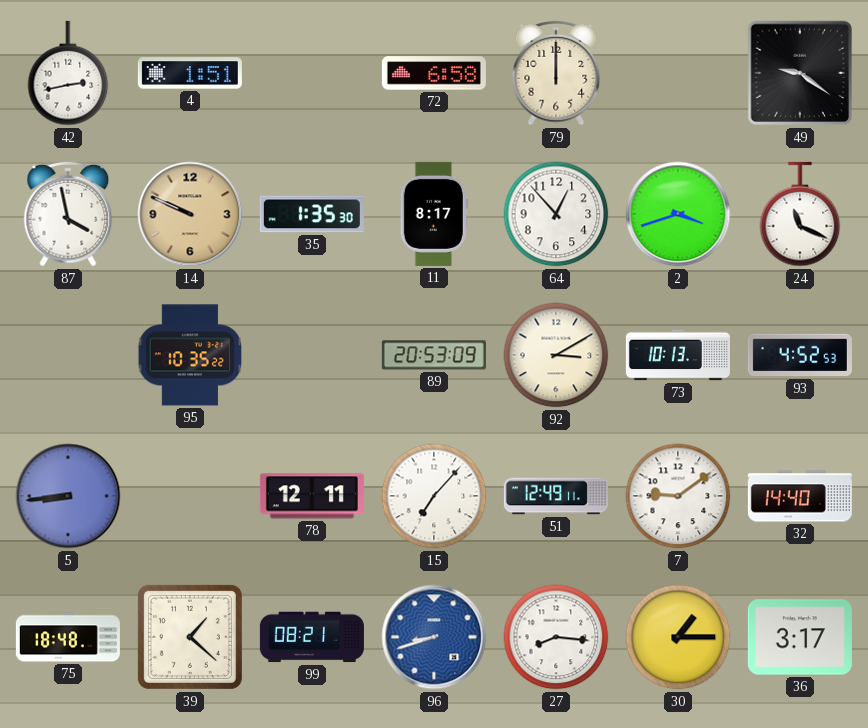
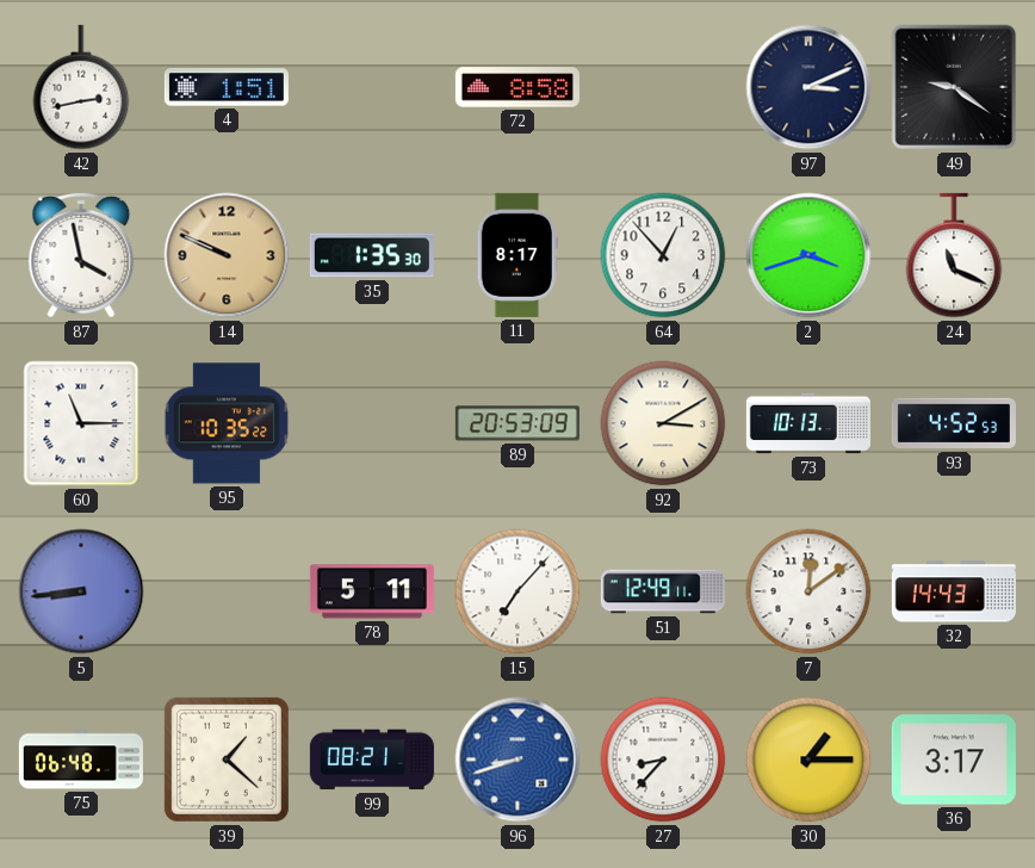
72: 6:58 -> 8:58
79: 12:00 -> none
97: none -> 3:11
60: none -> 11:15
78: 12:11 -> 5:11
7: 9:09 -> 12:09
32: 14:40 -> 14:43
75: 18:48 -> 06:48
27: 8:16 -> 8:37
